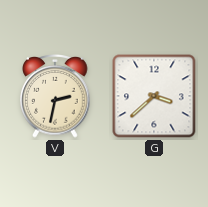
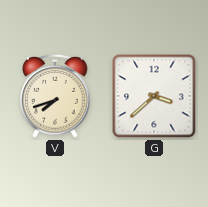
V: 2:32 -> 7:42
